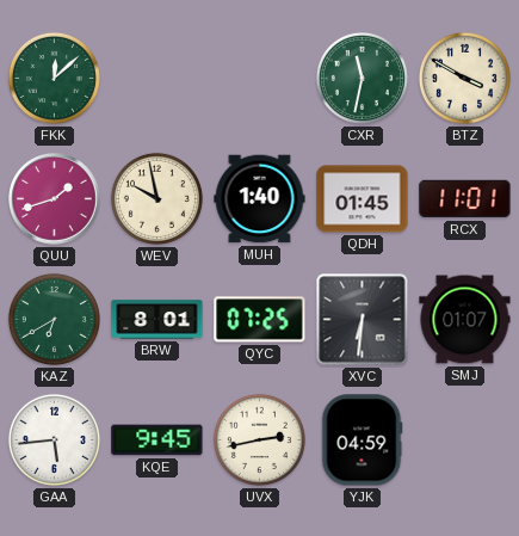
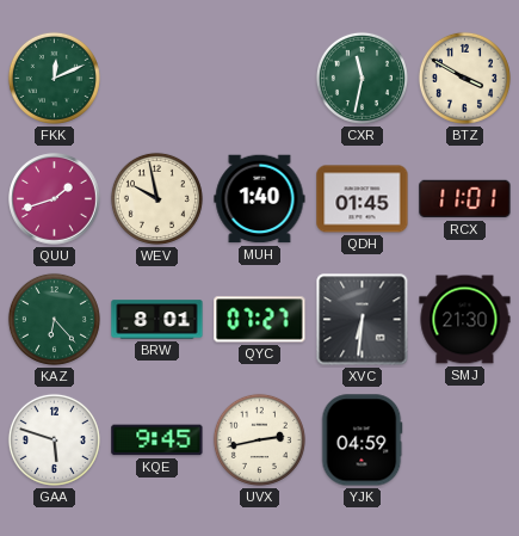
FKK: 12:08 -> 12:11
KAZ: 6:40 -> 6:23
QYC: 07:25 -> 07:27
SMJ: 01:07 -> 21:30
GAA: 5:44 -> 5:48
